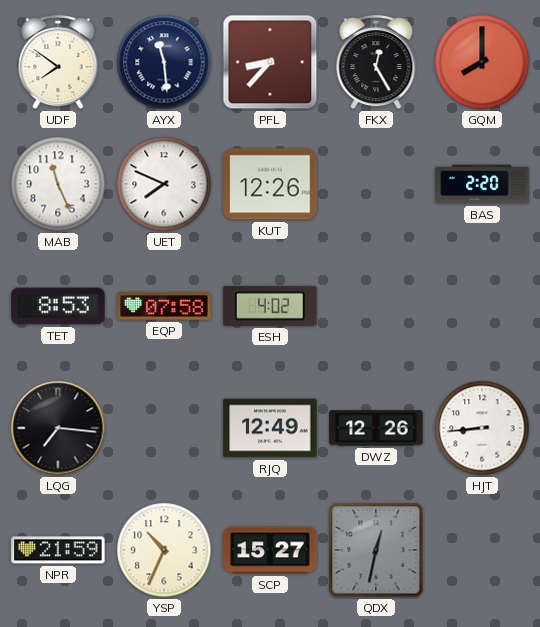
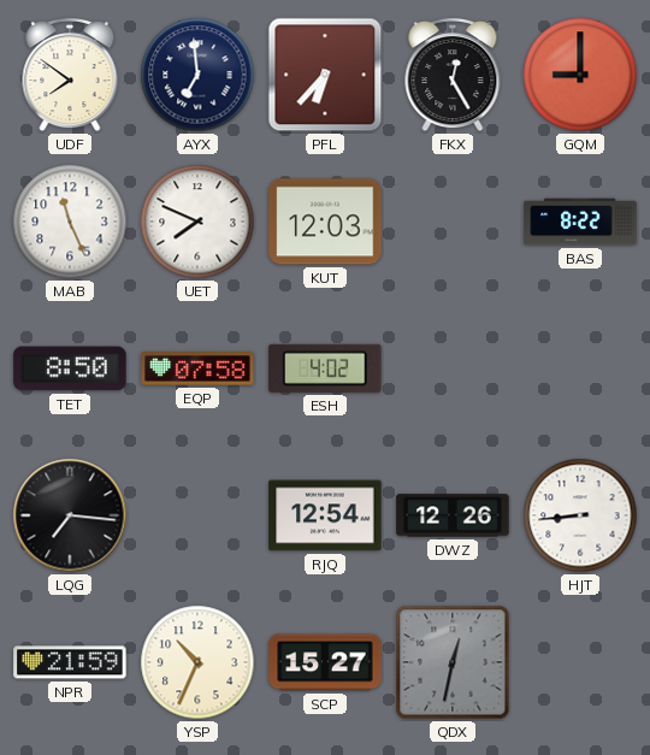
AYX: 11:29 -> 6:59
PFL: 8:37 -> 6:37
GQM: 8:00 -> 9:00
KUT: 12:26 -> 12:03
BAS: 2:20 -> 8:22
TET: 8:53 -> 8:50
RJQ: 12:49 -> 12:54
